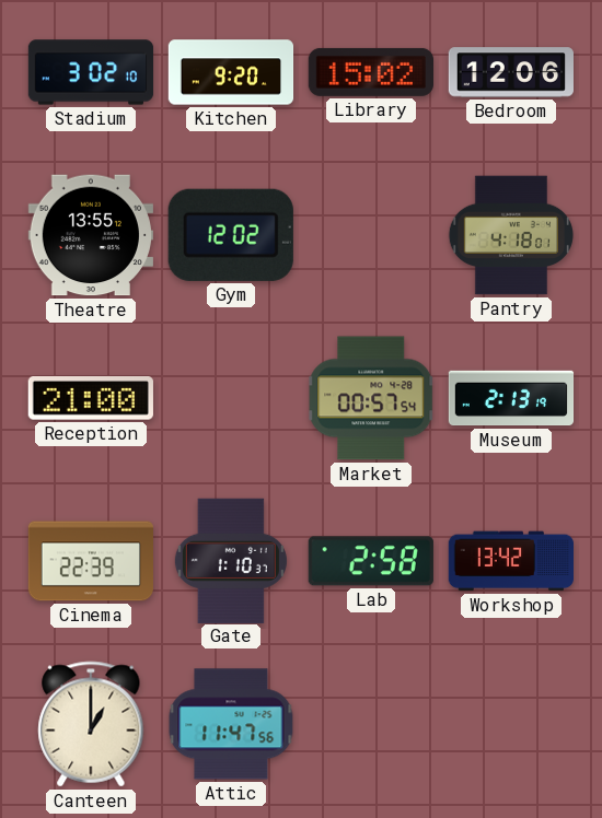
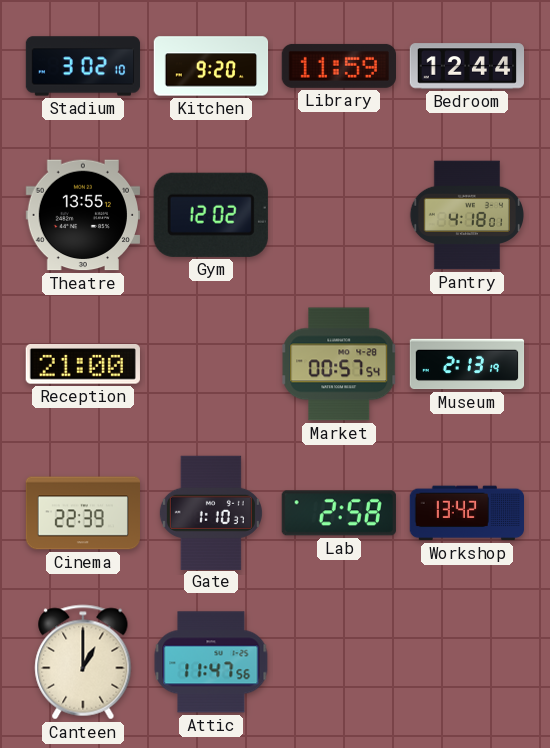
Library: 15:02 -> 11:59
Bedroom: 12:06 -> 12:44
